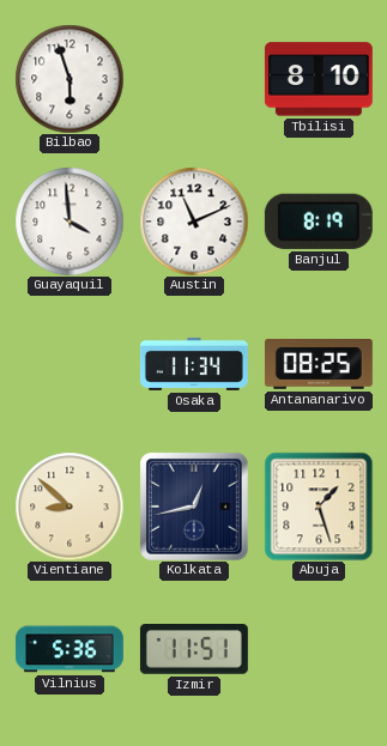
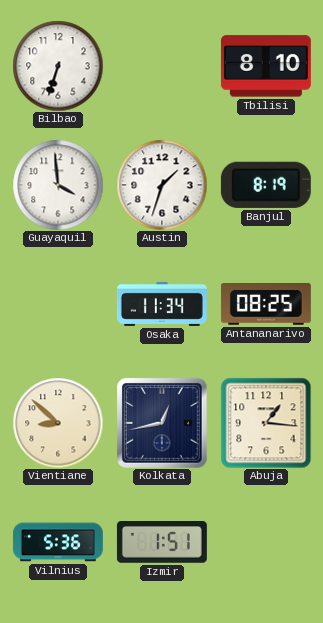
Bilbao: 5:57 -> 6:33
Austin: 11:11 -> 1:33
Abuja: 1:27 -> 1:16
Izmir: 11:51 -> 1:51
